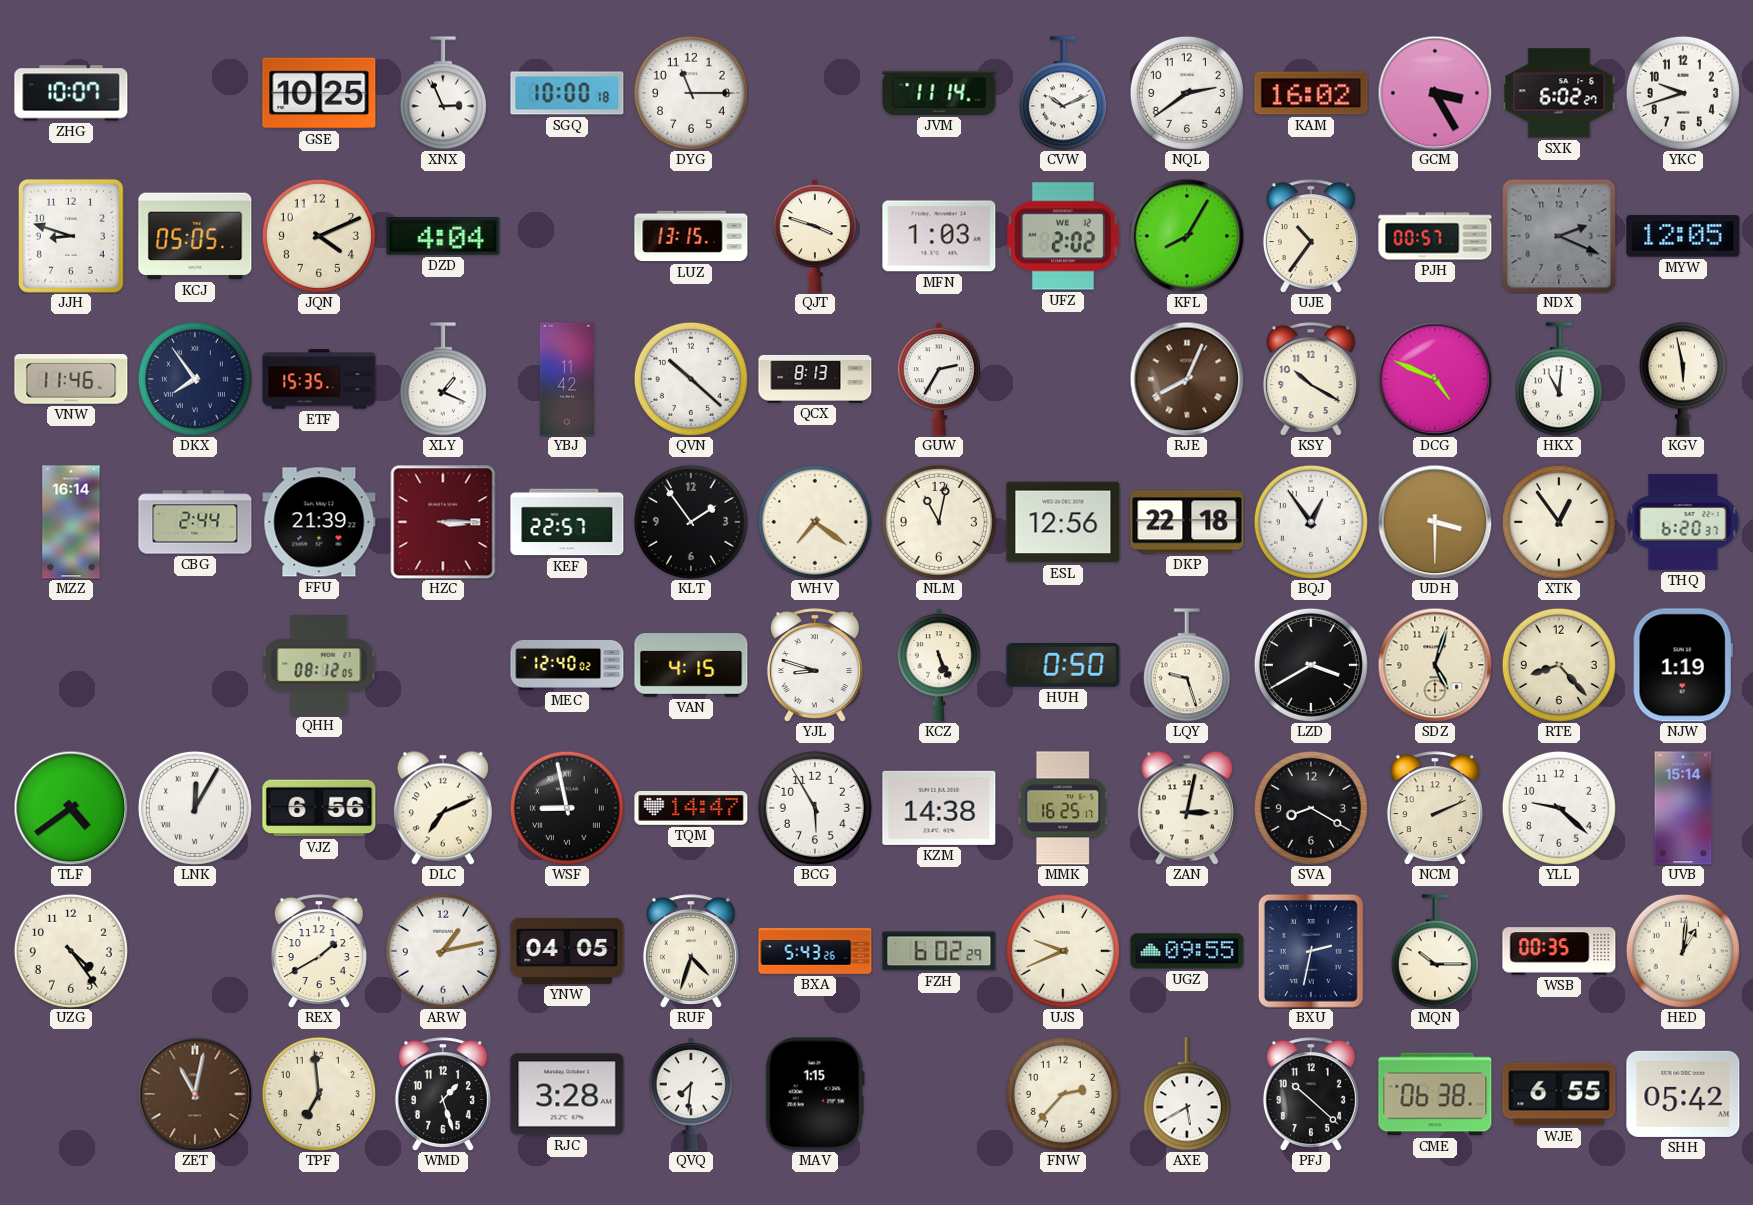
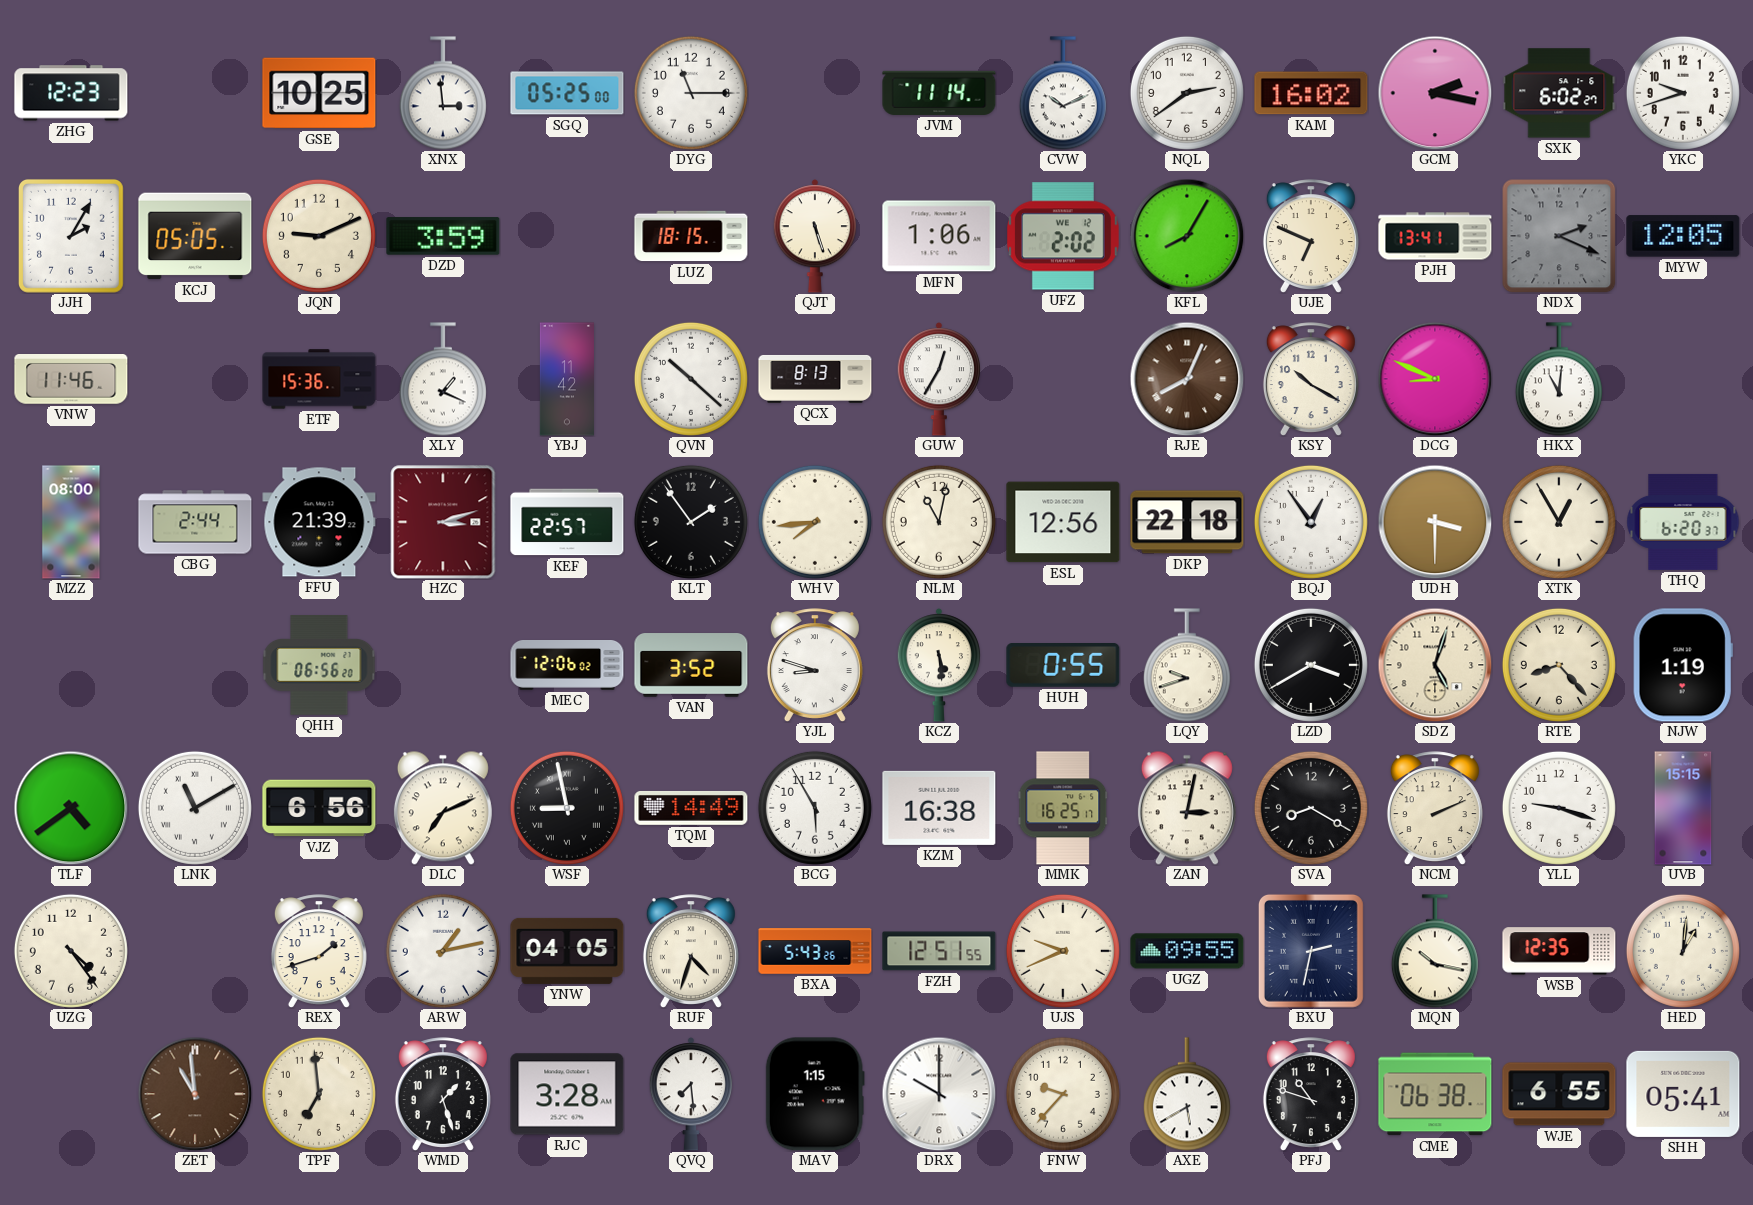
ZHG: 10:07 -> 12:23
XNX: 2:56 -> 2:59
SGQ: 10:00 -> 05:25
GCM: 3:25 -> 2:17
JJH: 8:48 -> 2:05
JQN: 4:11 -> 9:11
DZD: 4:04 -> 3:59
LUZ: 13:15 -> 18:15
QJT: 3:48 -> 5:27
MFN: 1:03 -> 1:06
UJE: 10:36 -> 6:49
PJH: 00:57 -> 13:41
DKX: 7:54 -> none
ETF: 15:35 -> 15:36
GUW: 2:35 -> 12:35
DCG: 4:49 -> 8:49
KGV: 5:58 -> none
MZZ: 16:14 -> 08:00
HZC: 3:15 -> 3:12
WHV: 7:21 -> 7:44
XTK: 12:54 -> 12:55
QHH: 08:12 -> 06:56
MEC: 12:40 -> 12:06
VAN: 4:15 -> 3:52
KCZ: 5:26 -> 5:29
HUH: 0:50 -> 0:55
LQY: 9:27 -> 9:42
LNK: 12:05 -> 11:10
TQM: 14:47 -> 14:49
KZM: 14:38 -> 16:38
YLL: 9:22 -> 9:18
UVB: 15:14 -> 15:15
REX: 1:40 -> 1:42
FZH: 6:02 -> 12:51
MQN: 10:15 -> 10:17
WSB: 00:35 -> 12:35
ZET: 11:02 -> 10:59
QVQ: 7:31 -> 7:29
DRX: none -> 10:00
FNW: 2:37 -> 9:37
PFJ: 10:22 -> 10:48
SHH: 05:42 -> 05:41
